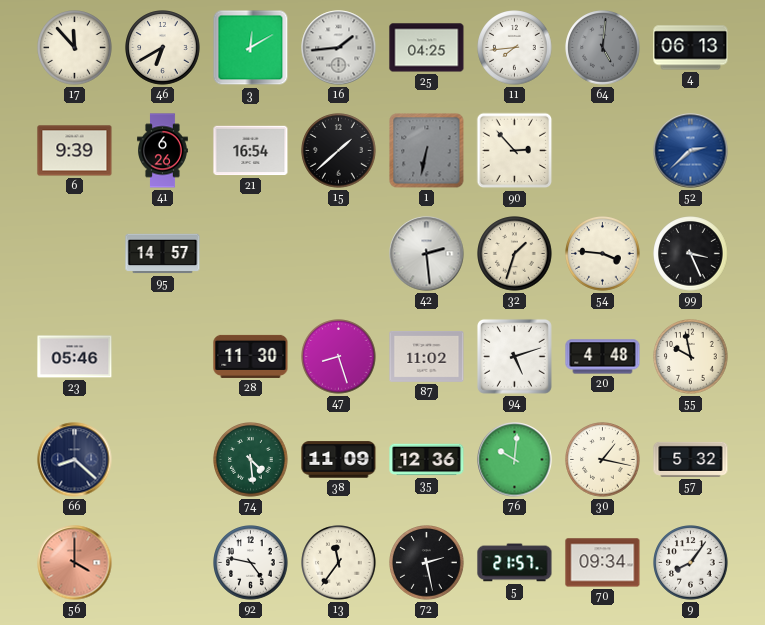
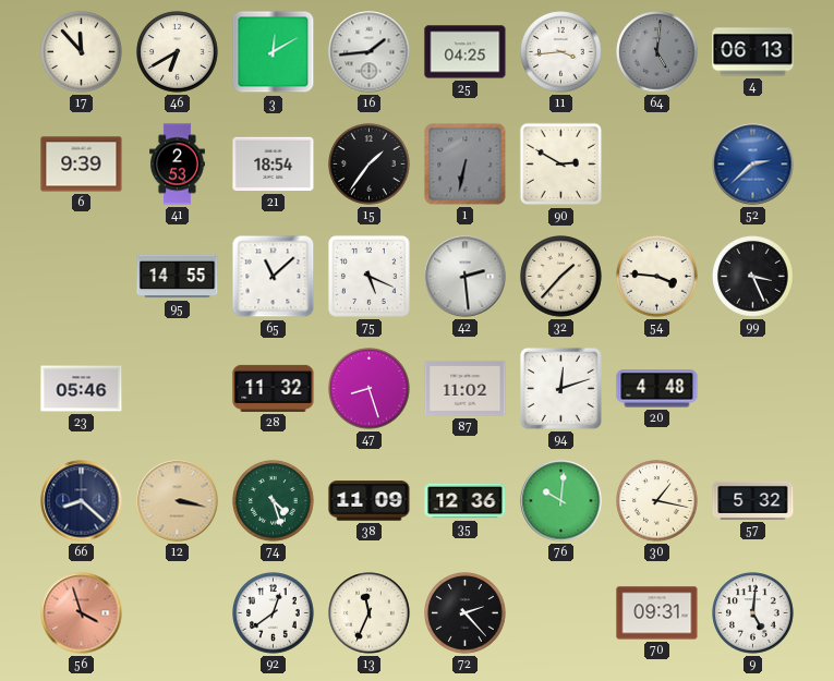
11: 7:44 -> 3:44
41: 6:26 -> 2:53
21: 16:54 -> 18:54
15: 1:38 -> 1:36
90: 2:53 -> 2:50
95: 14:57 -> 14:55
65: none -> 11:08
75: none -> 5:19
32: 1:33 -> 1:37
28: 11:30 -> 11:32
94: 5:12 -> 12:12
55: 9:58 -> none
12: none -> 3:17
74: 4:29 -> 4:27
56: 4:00 -> 3:57
92: 4:47 -> 12:39
13: 11:36 -> 11:34
72: 2:28 -> 2:23
5: 21:57 -> none
70: 09:34 -> 09:31
9: 8:06 -> 5:01
